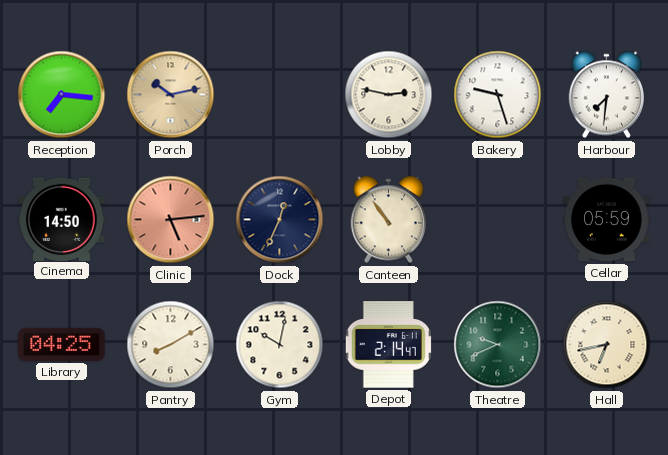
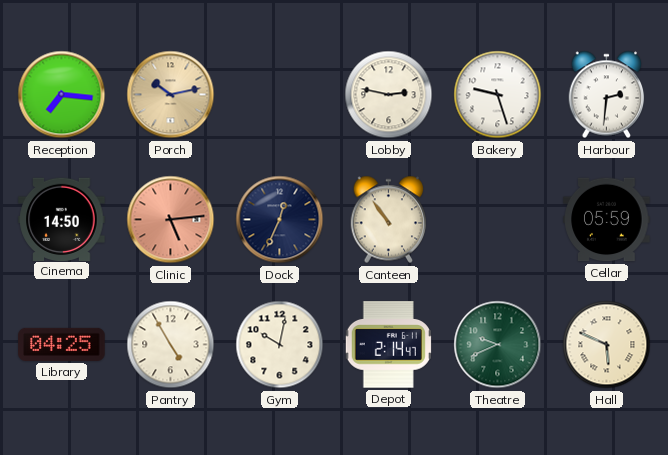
Harbour: 7:31 -> 2:31
Pantry: 8:10 -> 4:55
Hall: 6:43 -> 5:49
